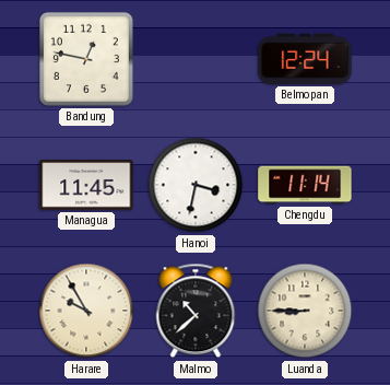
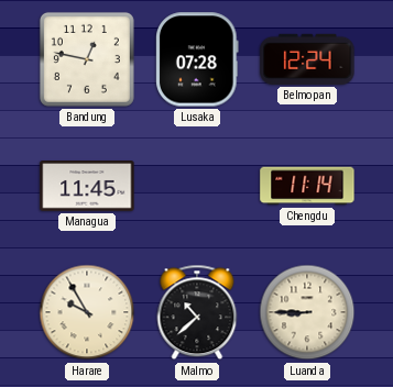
Lusaka: none -> 07:28
Hanoi: 3:32 -> none
